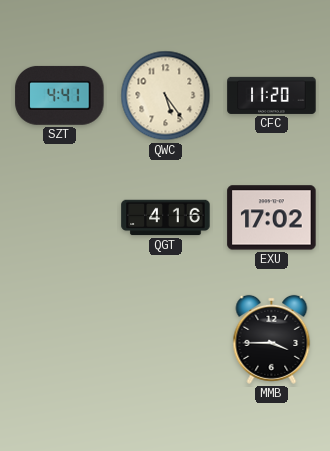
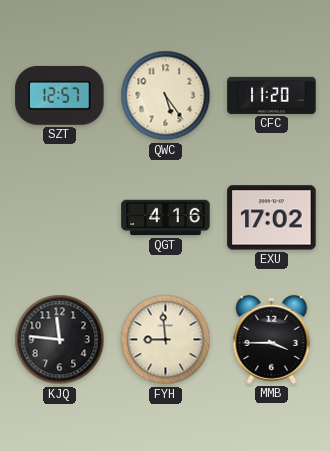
SZT: 4:41 -> 12:57
KJQ: none -> 11:46
FYH: none -> 8:59
